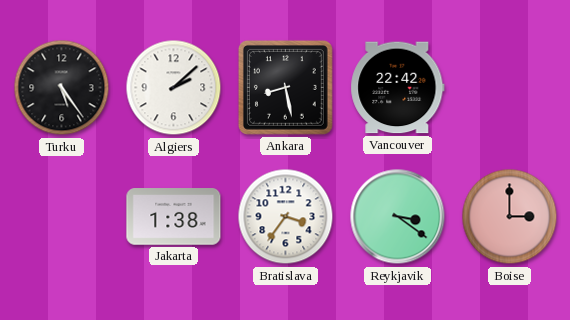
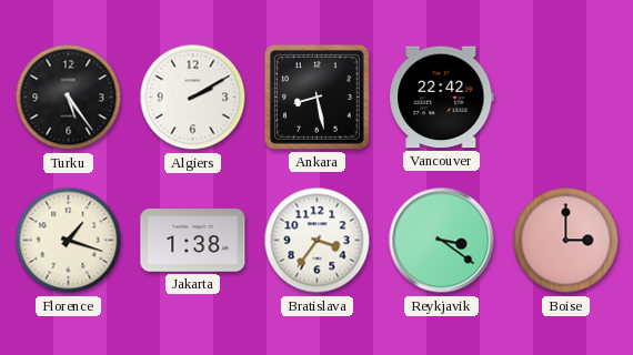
Algiers: 2:08 -> 2:10
Florence: none -> 1:18
